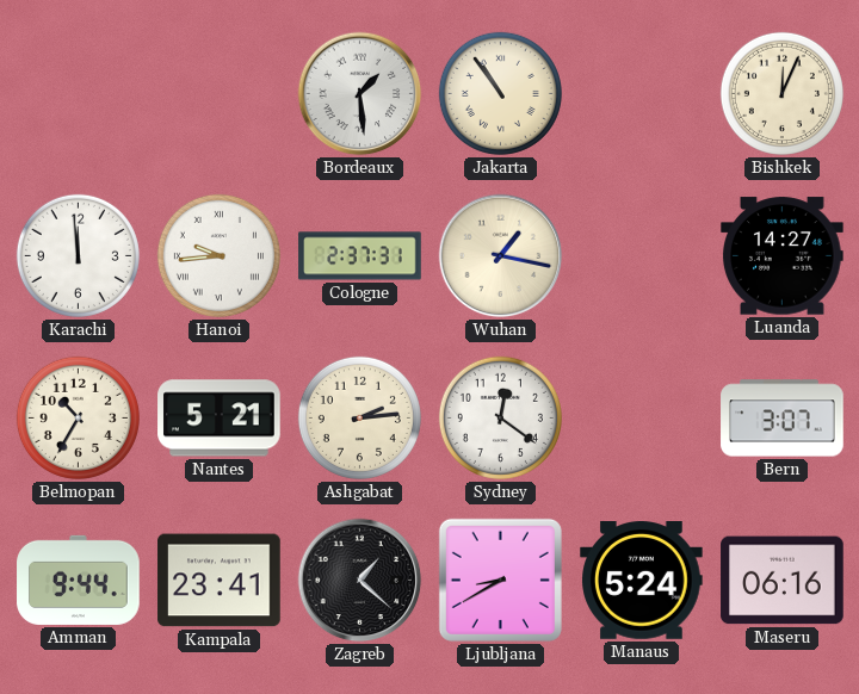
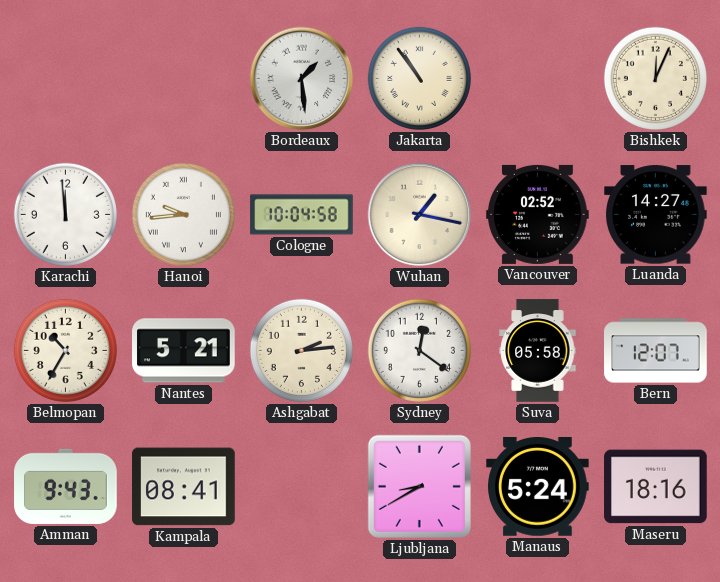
Cologne: 2:37 -> 10:04
Vancouver: none -> 02:52
Suva: none -> 05:58
Bern: 3:07 -> 12:07
Amman: 9:44 -> 9:43
Kampala: 23:41 -> 08:41
Zagreb: 1:22 -> none
Maseru: 06:16 -> 18:16
